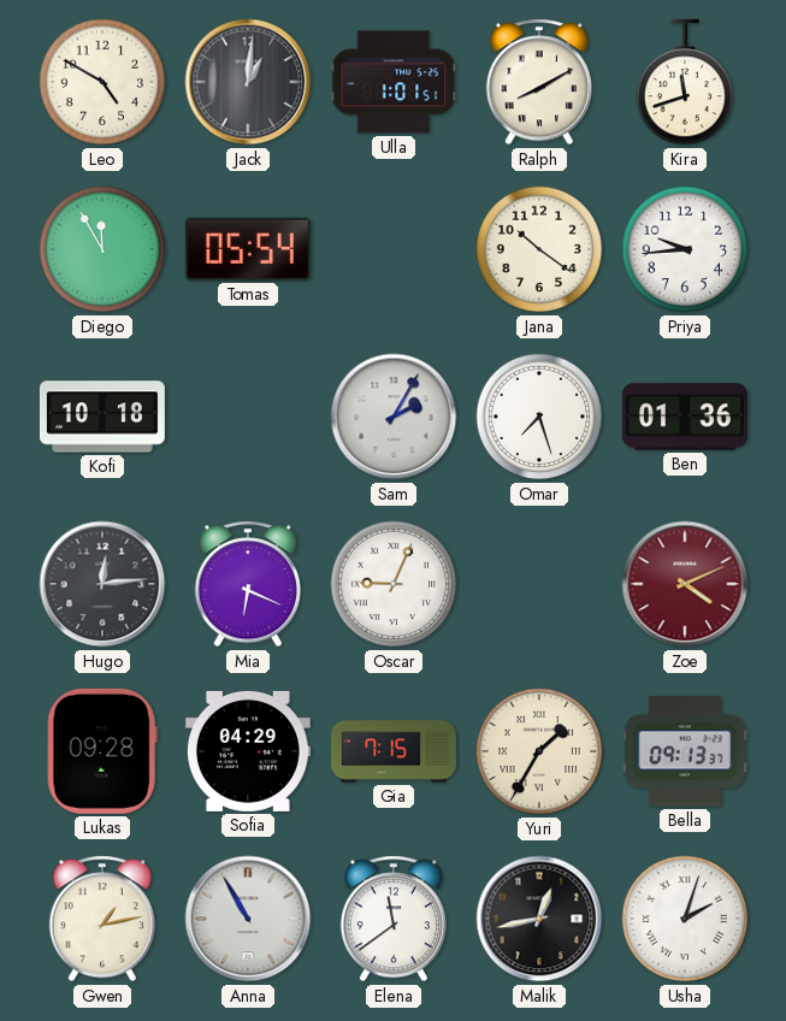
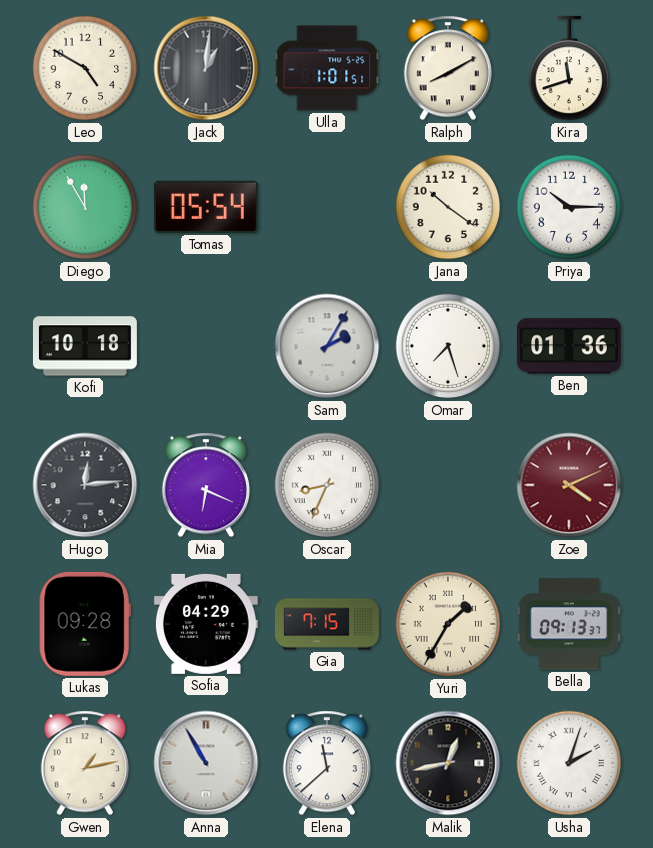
Priya: 9:44 -> 10:15
Oscar: 9:04 -> 8:34
Elena: 11:39 -> 11:38
